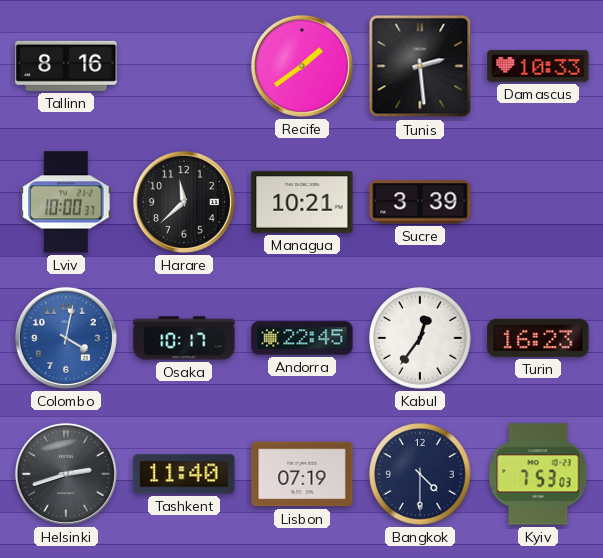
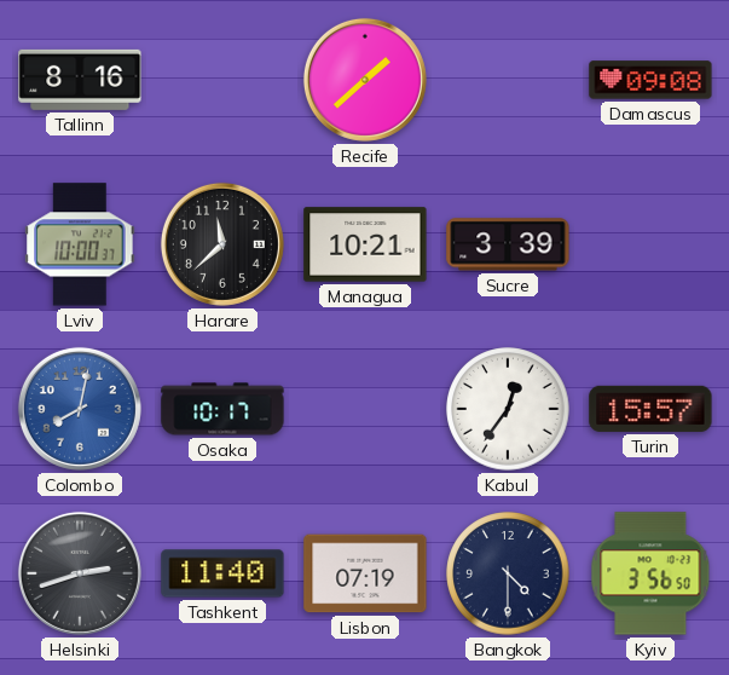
Recife: 1:39 -> 1:38
Tunis: 2:29 -> none
Damascus: 10:33 -> 09:08
Colombo: 4:02 -> 8:02
Andorra: 22:45 -> none
Turin: 16:23 -> 15:57
Kyiv: 7:53 -> 3:56
